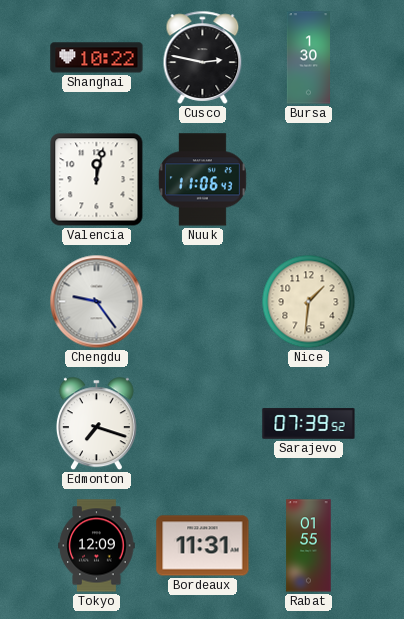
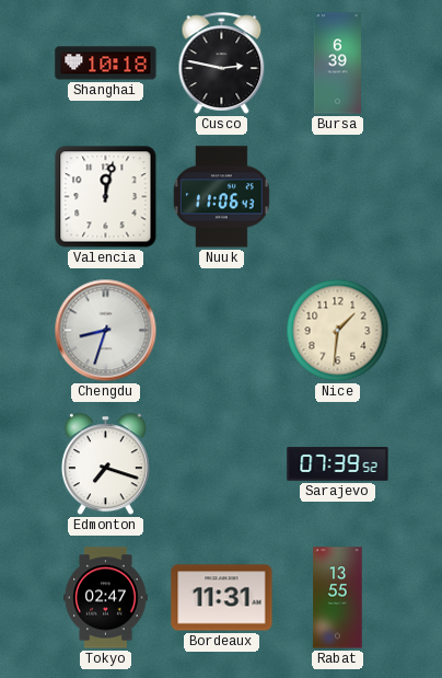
Shanghai: 10:22 -> 10:18
Bursa: 1:30 -> 6:39
Chengdu: 9:24 -> 8:33
Tokyo: 12:09 -> 02:47
Rabat: 01:55 -> 13:55
